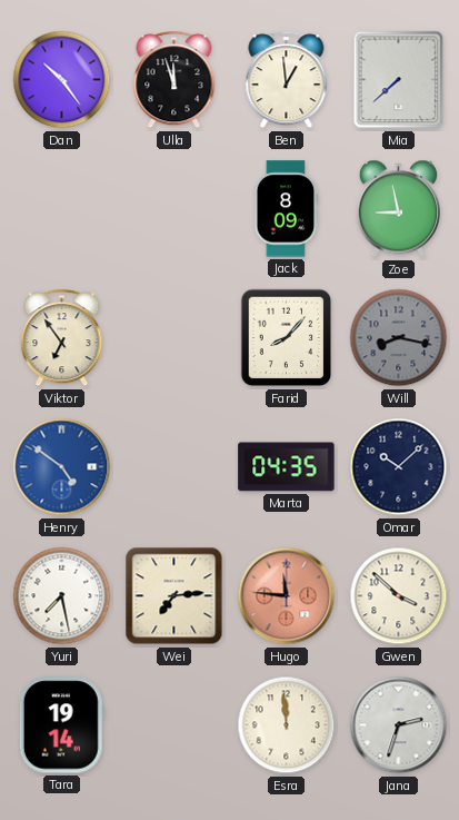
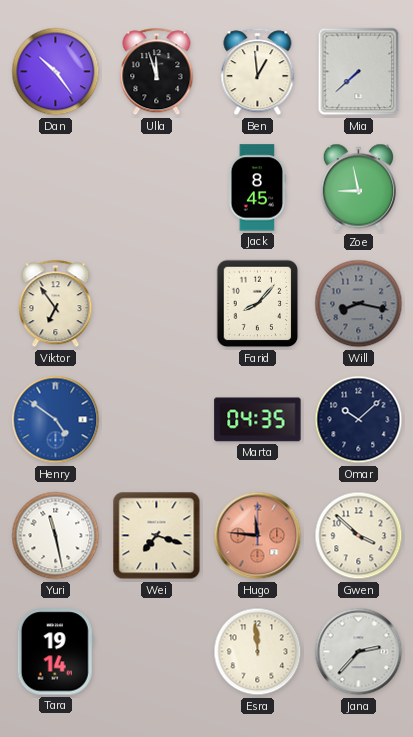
Jack: 8:09 -> 8:45
Yuri: 7:28 -> 11:28
Wei: 7:14 -> 7:18
Jana: 2:33 -> 2:37
